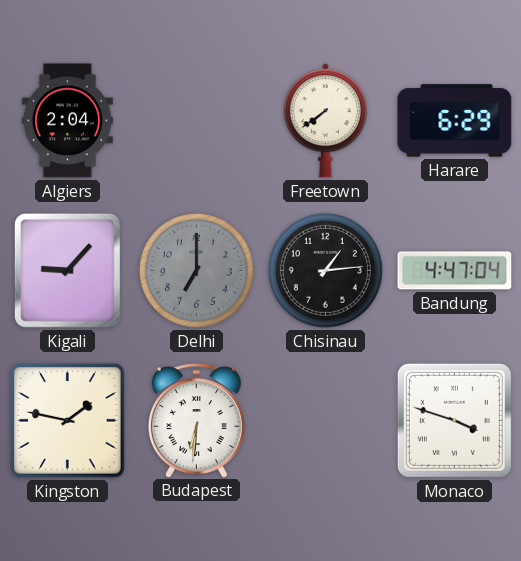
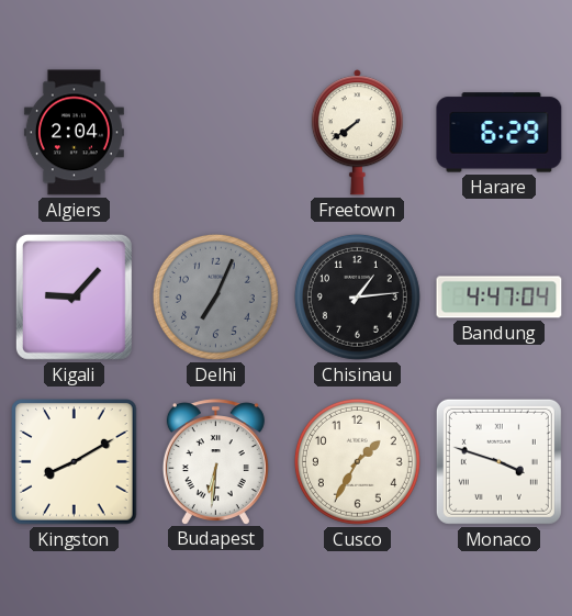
Delhi: 7:00 -> 7:04
Kingston: 1:47 -> 8:10
Cusco: none -> 1:35
